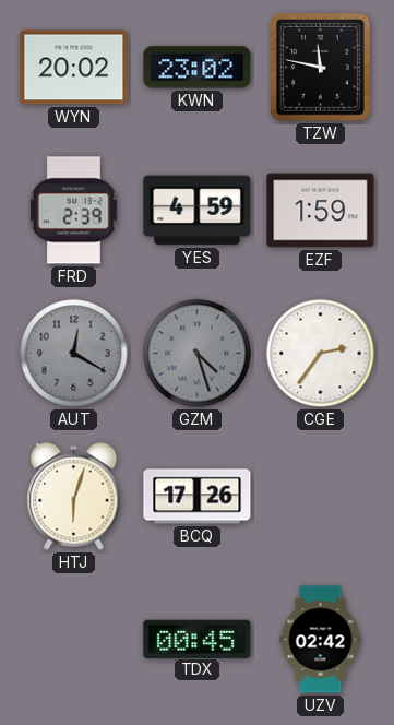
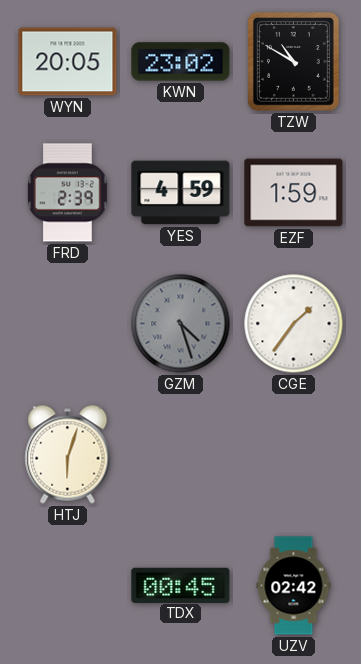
WYN: 20:02 -> 20:05
TZW: 11:47 -> 10:50
AUT: 12:20 -> none
CGE: 2:36 -> 1:36
BCQ: 17:26 -> none
